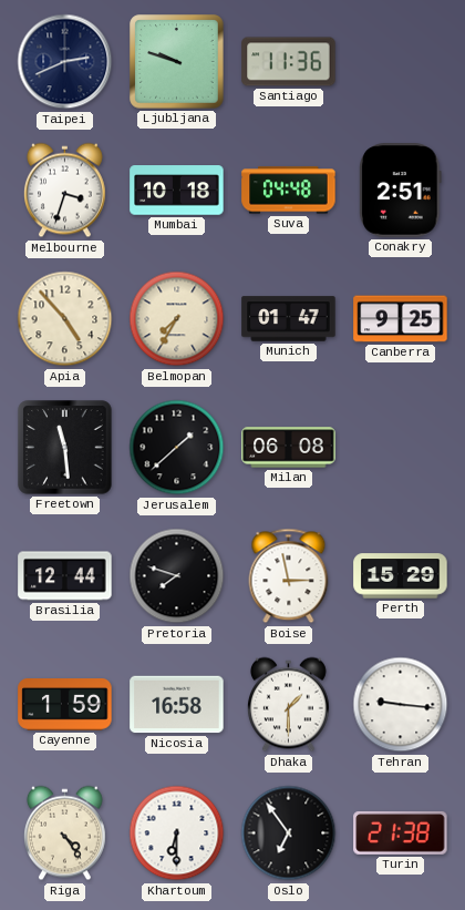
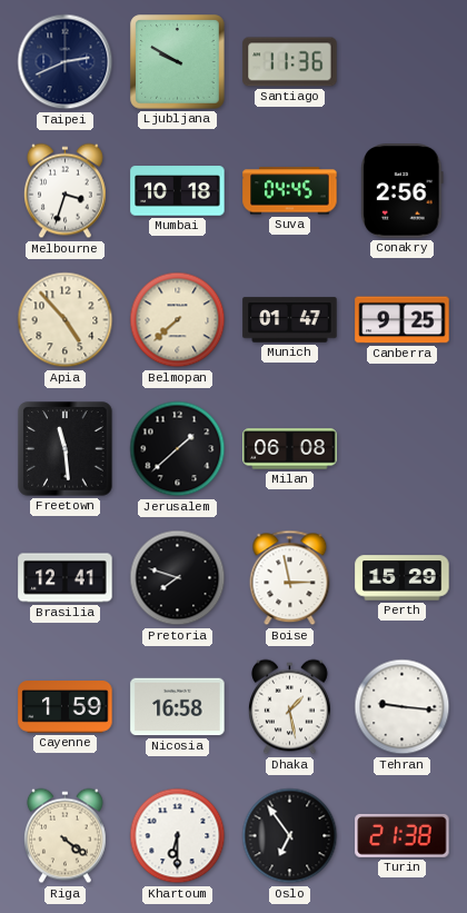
Ljubljana: 9:48 -> 9:50
Suva: 04:48 -> 04:45
Conakry: 2:51 -> 2:56
Belmopan: 7:35 -> 7:38
Brasilia: 12:44 -> 12:41
Dhaka: 1:30 -> 1:28
Riga: 4:24 -> 4:21
